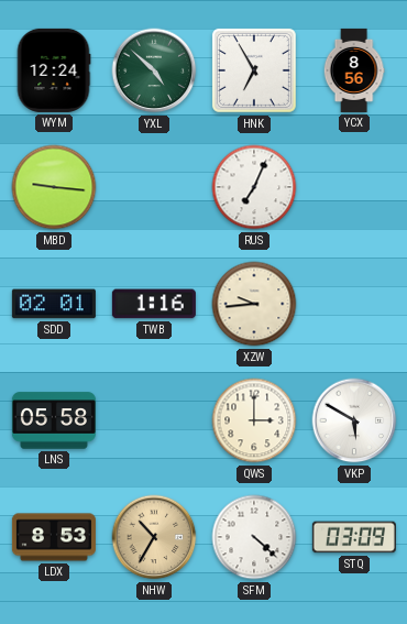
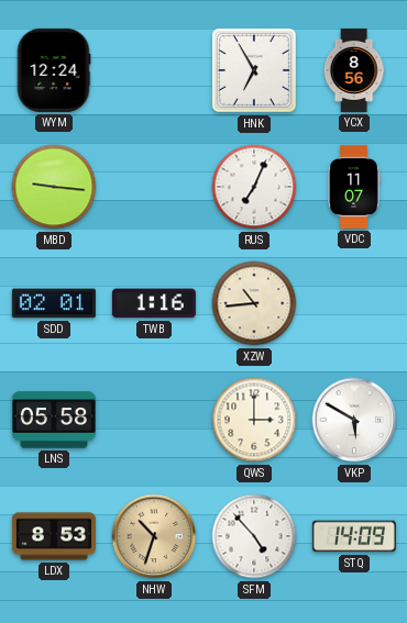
YXL: 4:52 -> none
VDC: none -> 11:07
XZW: 9:44 -> 10:44
NHW: 10:35 -> 10:33
SFM: 4:22 -> 4:53
STQ: 03:09 -> 14:09
